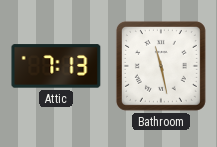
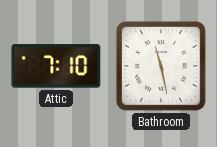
Attic: 7:13 -> 7:10
